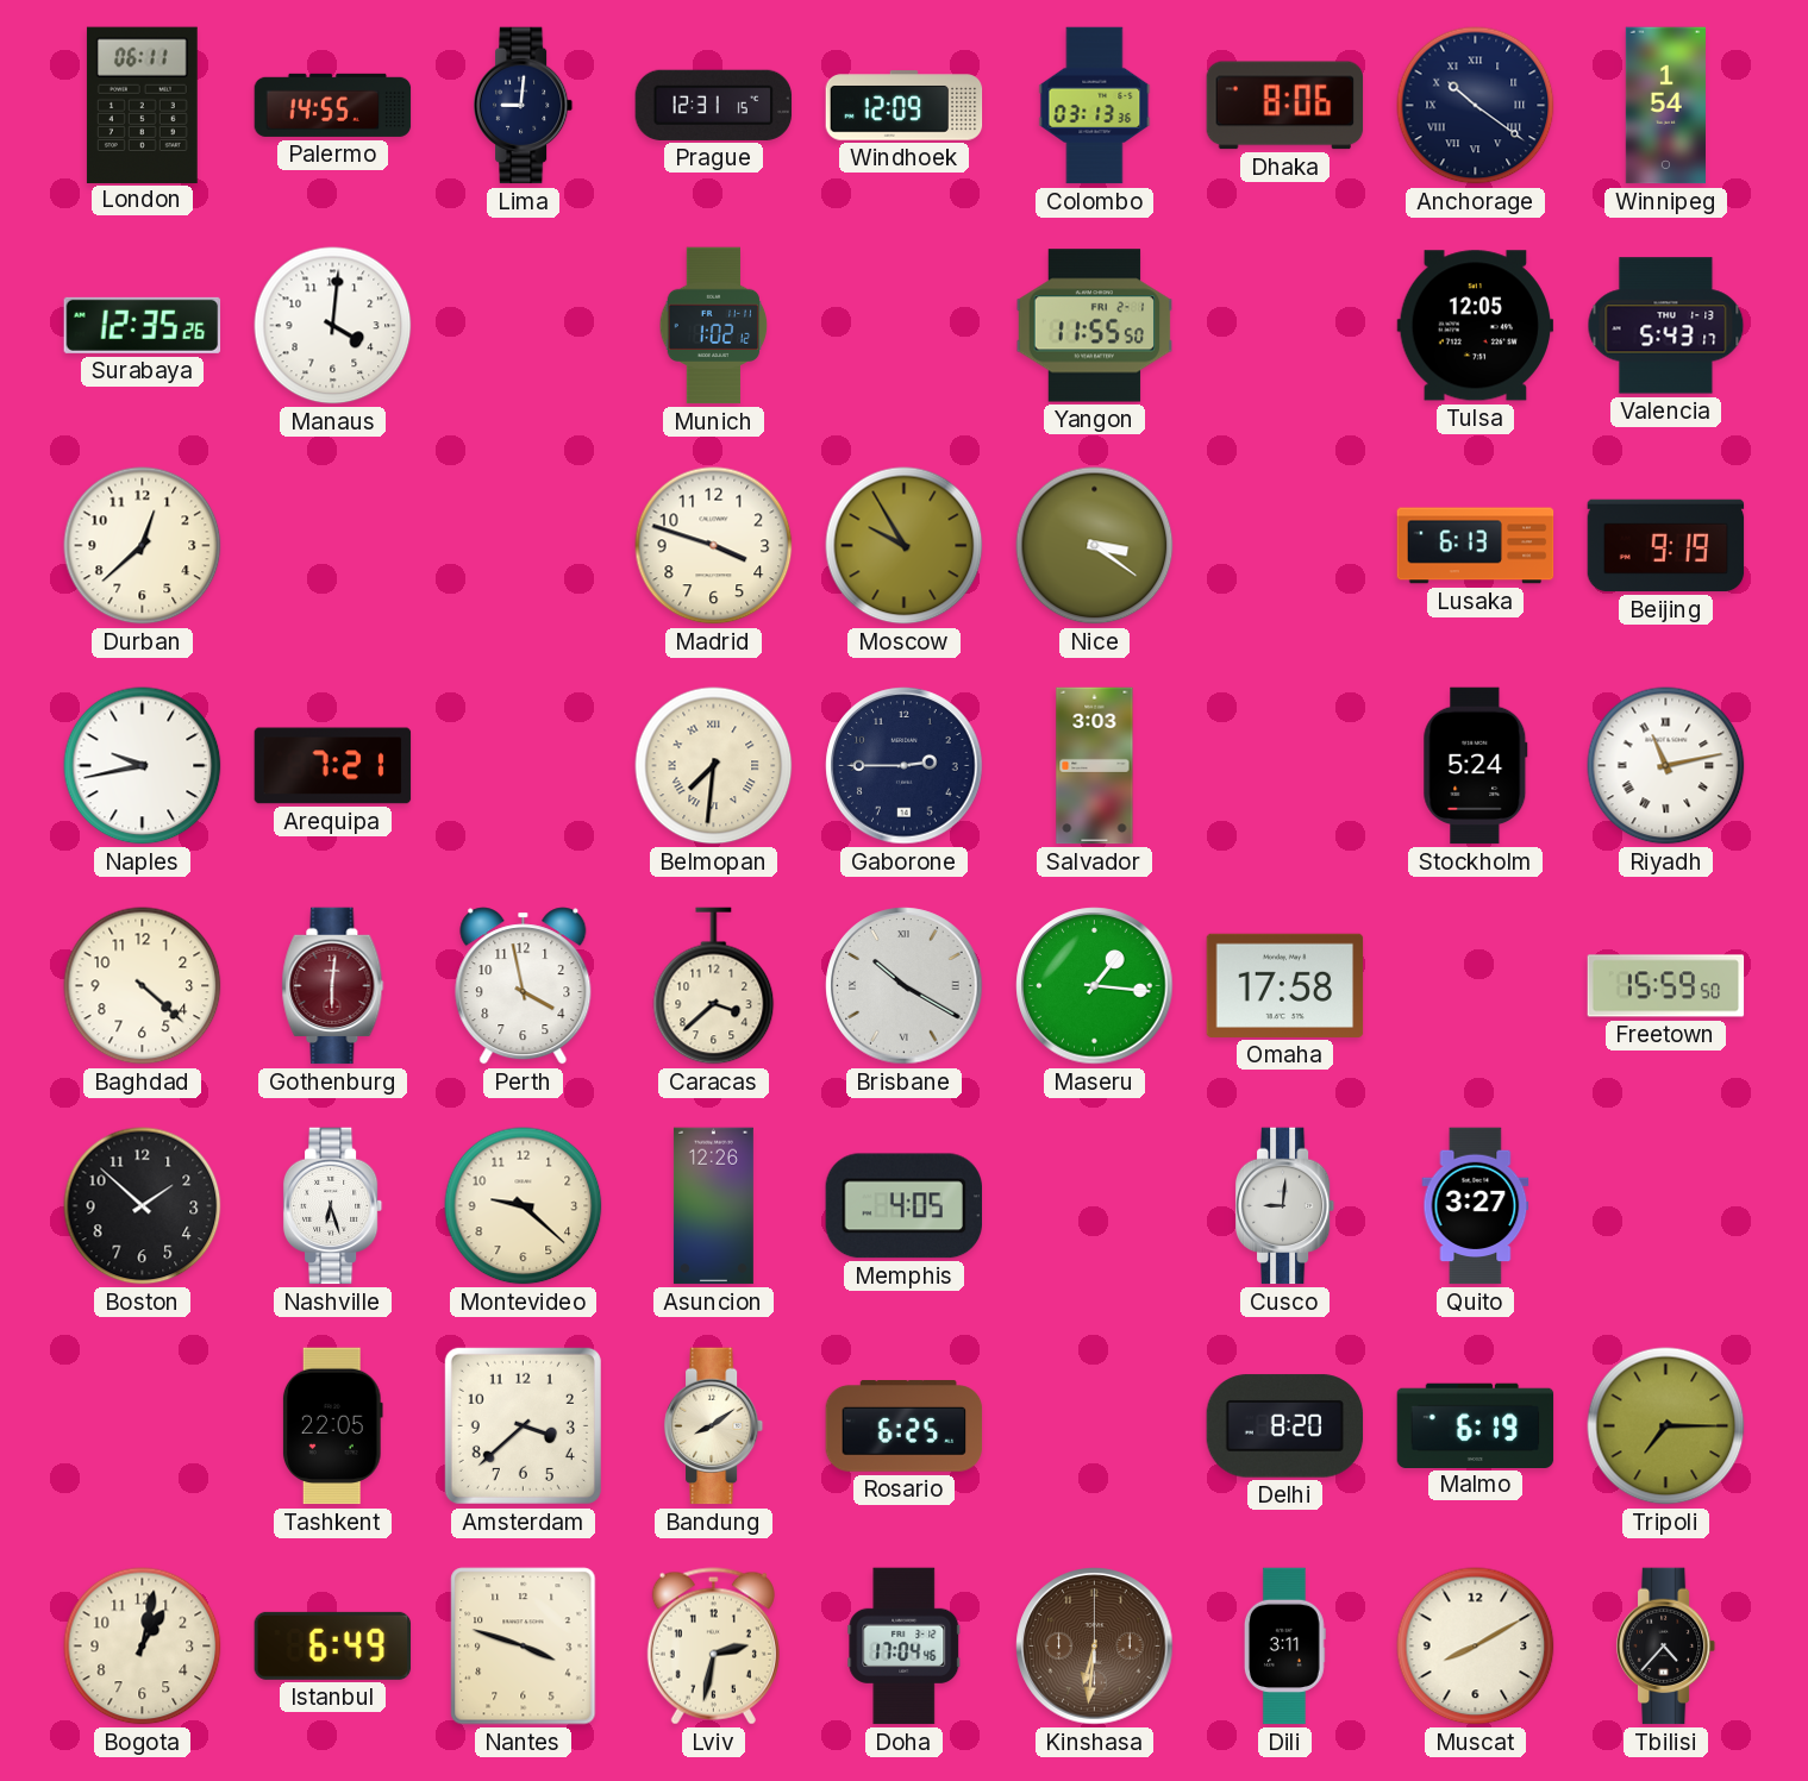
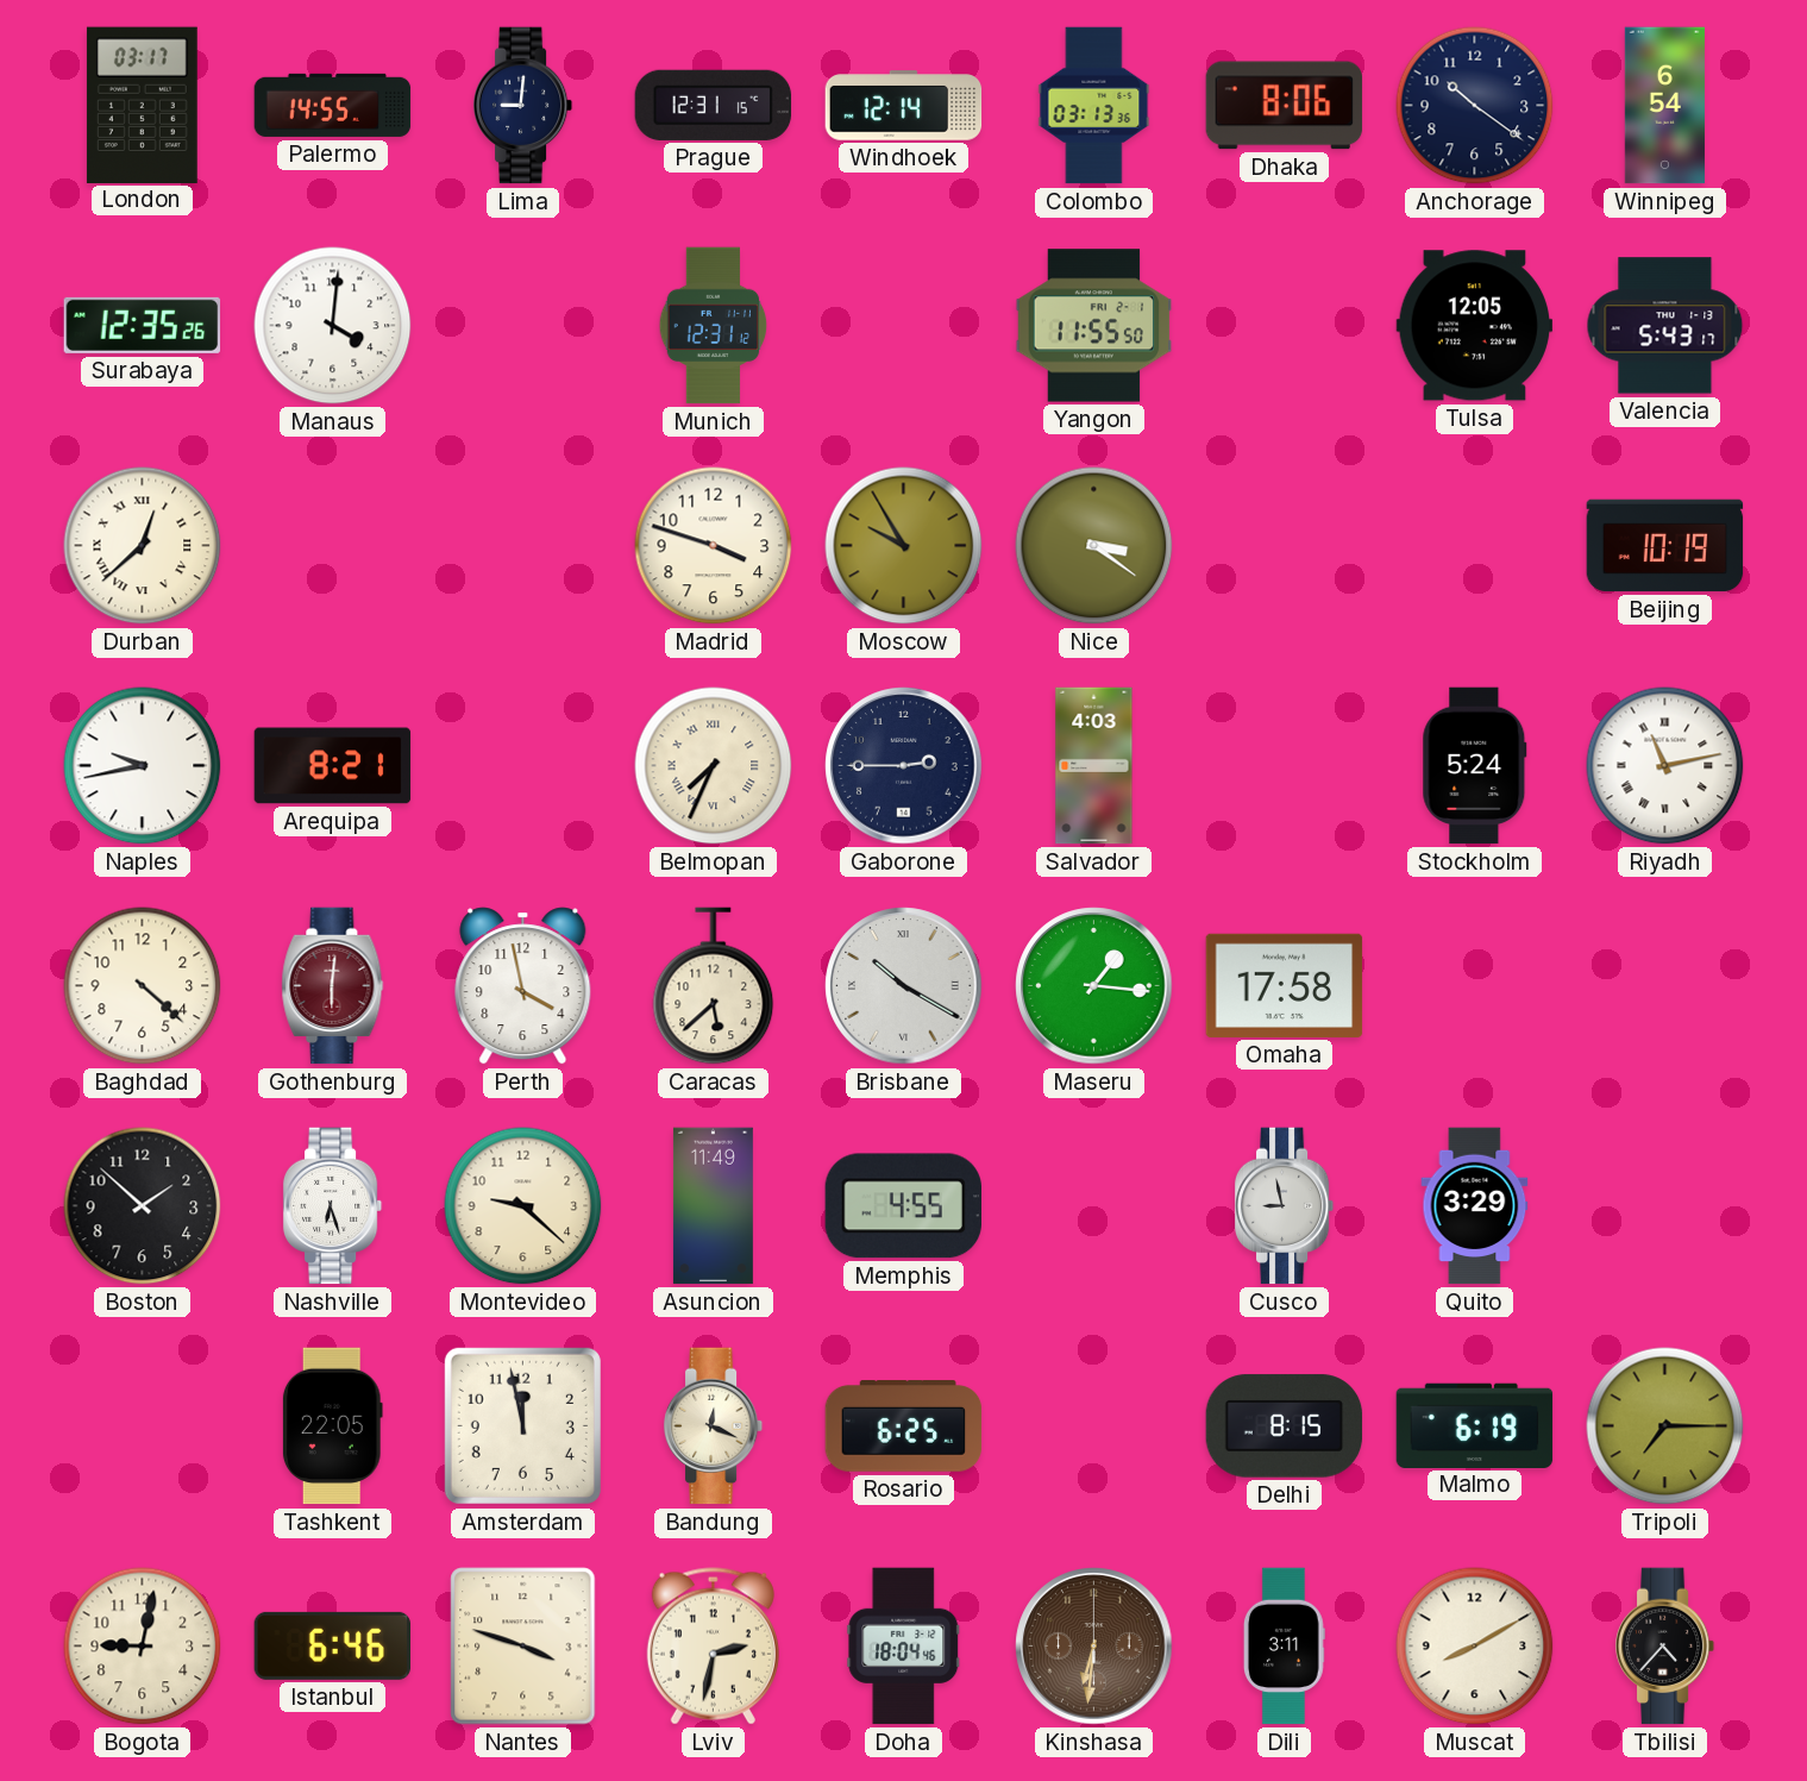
London: 06:11 -> 03:17
Windhoek: 12:09 -> 12:14
Anchorage numerals: Roman -> Arabic
Winnipeg: 1:54 -> 6:54
Munich: 1:02 -> 12:31
Durban numerals: Arabic -> Roman
Lusaka: 6:13 -> none
Beijing: 9:19 -> 10:19
Arequipa: 7:21 -> 8:21
Belmopan: 7:31 -> 7:34
Salvador: 3:03 -> 4:03
Caracas: 3:38 -> 5:38
Freetown: 15:59 -> none
Asuncion: 12:26 -> 11:49
Memphis: 4:05 -> 4:55
Cusco: 9:01 -> 8:58
Quito: 3:27 -> 3:29
Amsterdam: 3:38 -> 11:58
Bandung: 8:09 -> 12:19
Delhi: 8:20 -> 8:15
Bogota: 1:02 -> 9:02
Istanbul: 6:49 -> 6:46
Doha: 17:04 -> 18:04
